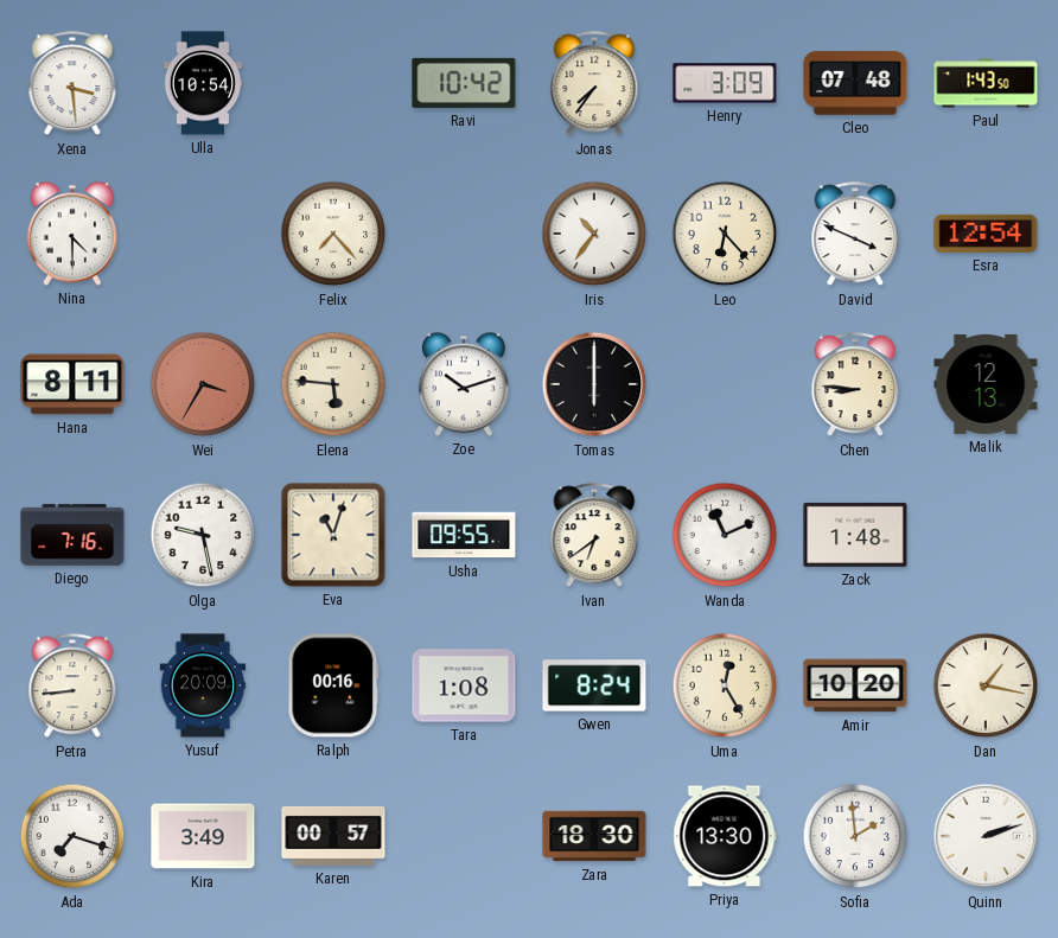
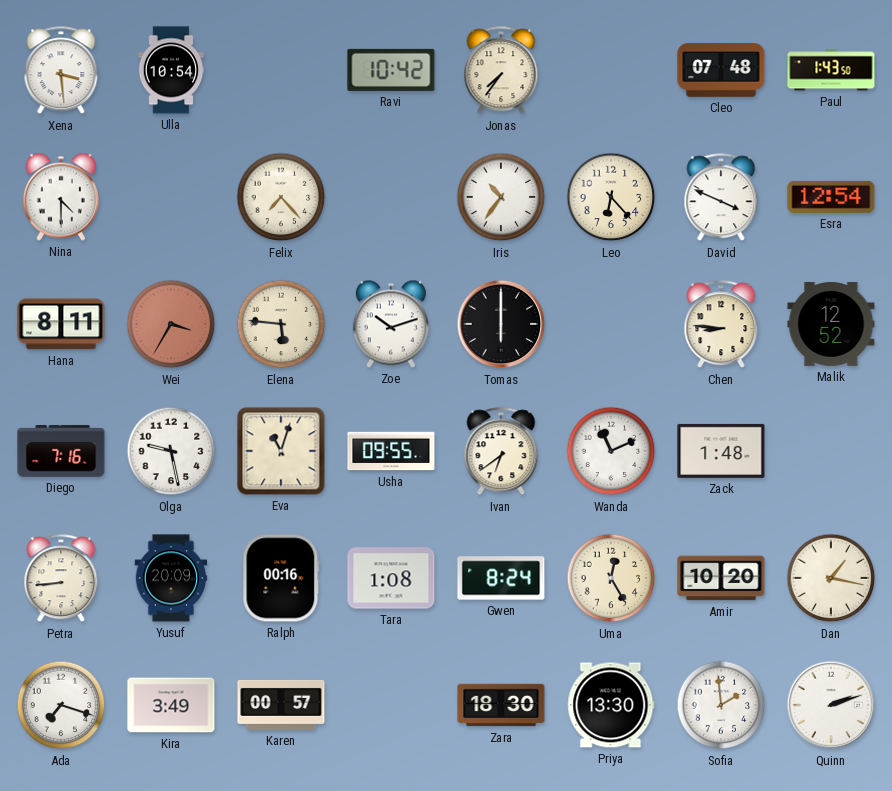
Henry: 3:09 -> none
Malik: 12:13 -> 12:52
